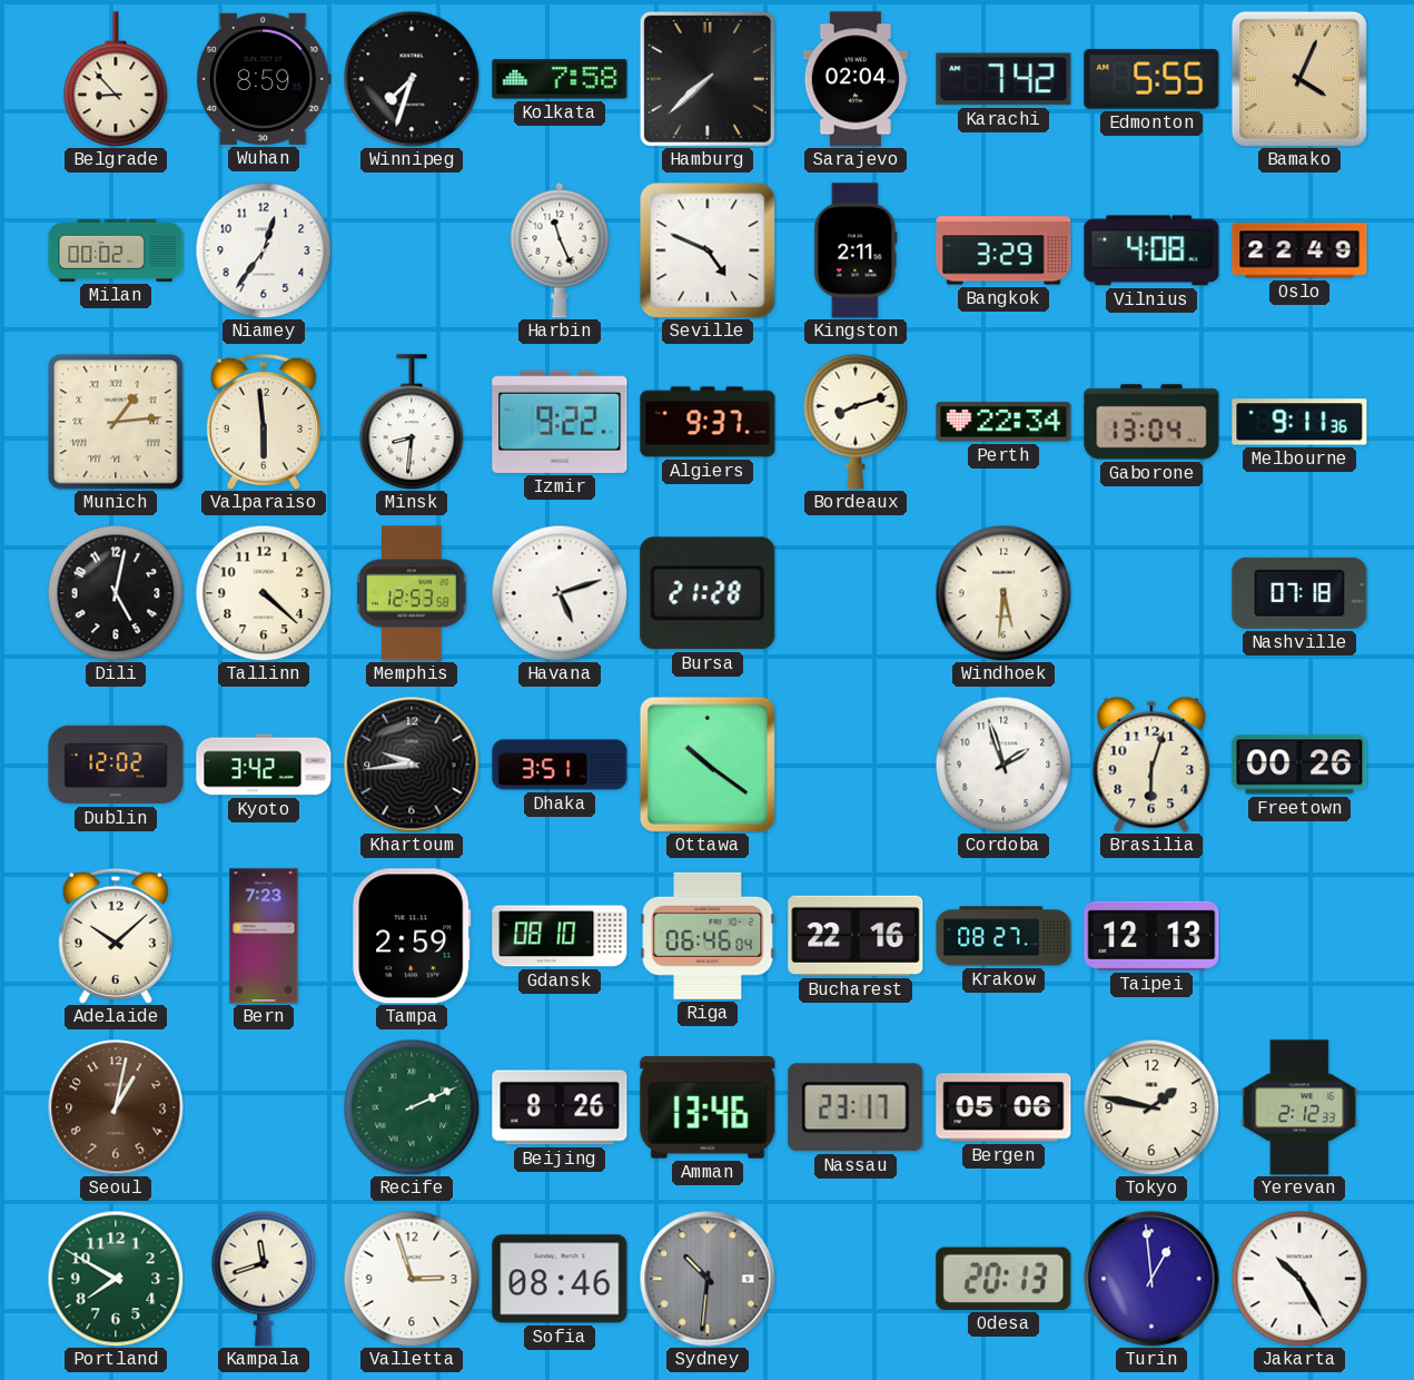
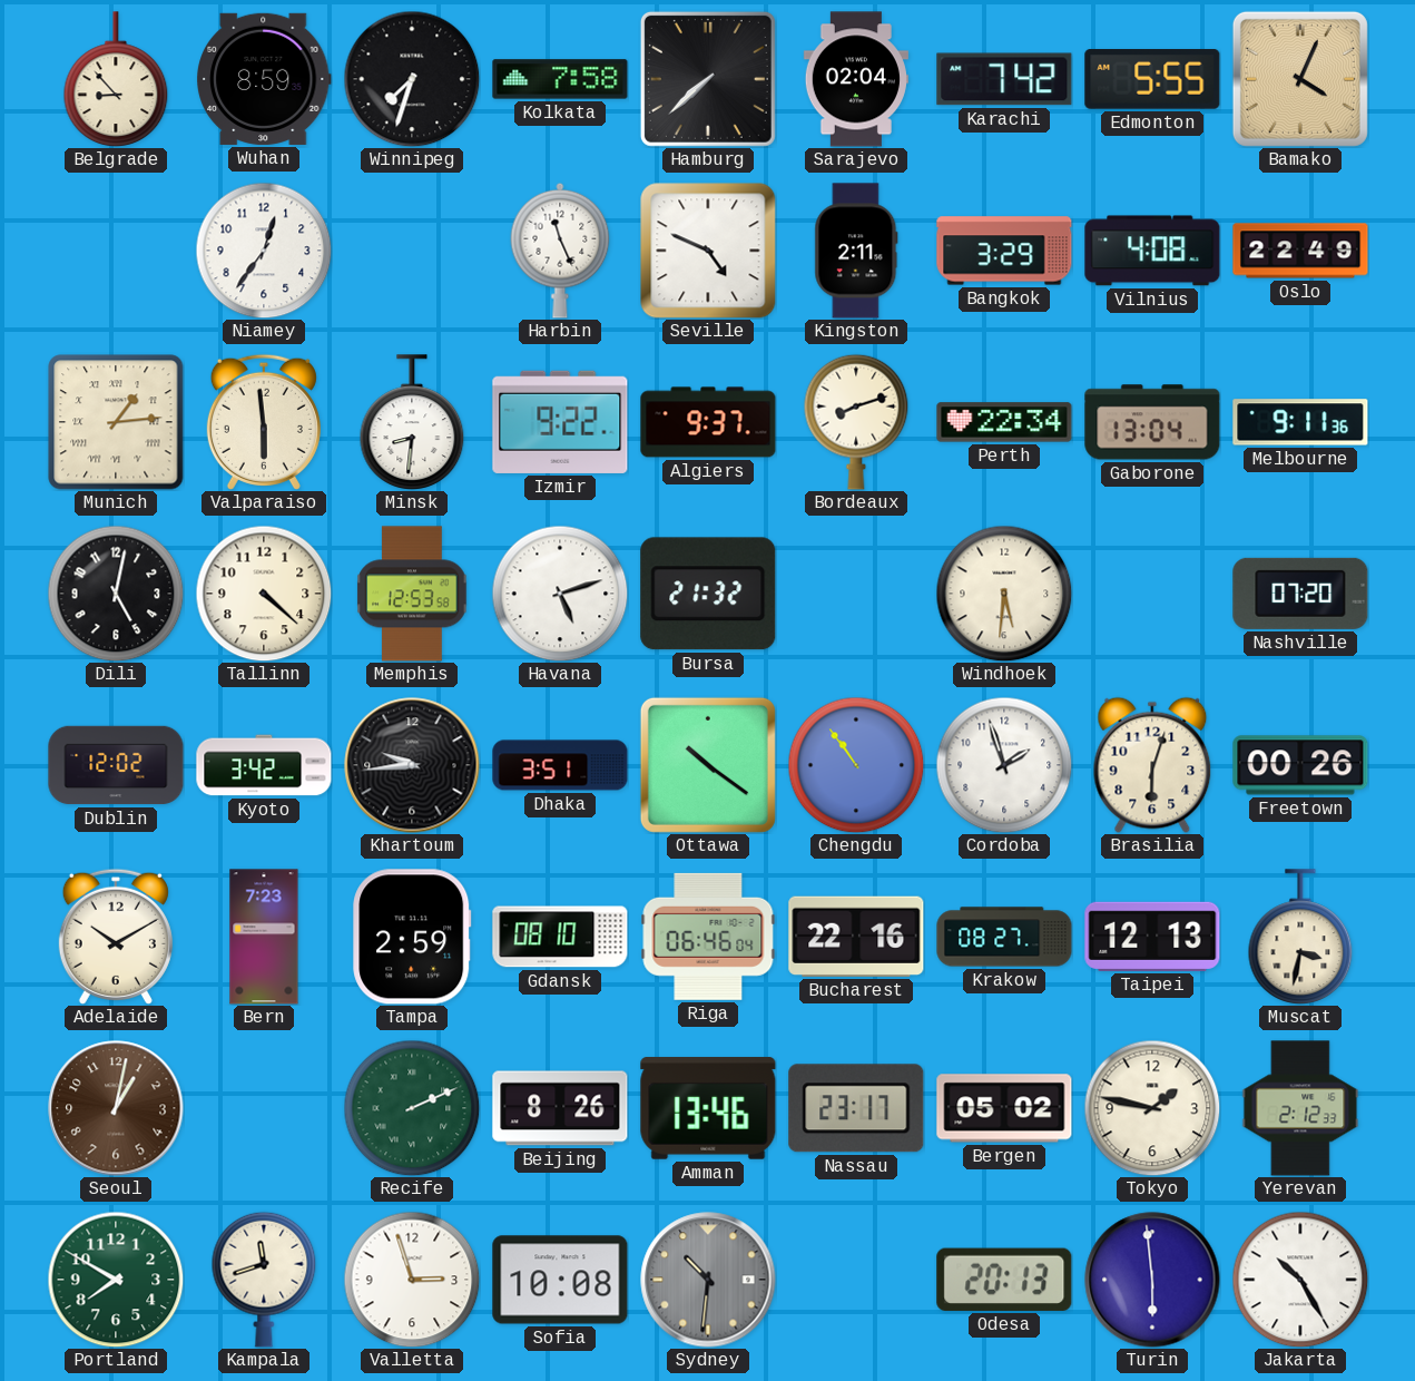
Milan: 00:02 -> none
Bursa: 21:28 -> 21:32
Nashville: 07:18 -> 07:20
Chengdu: none -> 10:54
Adelaide: 10:08 -> 10:10
Muscat: none -> 3:32
Bergen: 05:06 -> 05:02
Sofia: 08:46 -> 10:08
Turin: 12:59 -> 5:59
